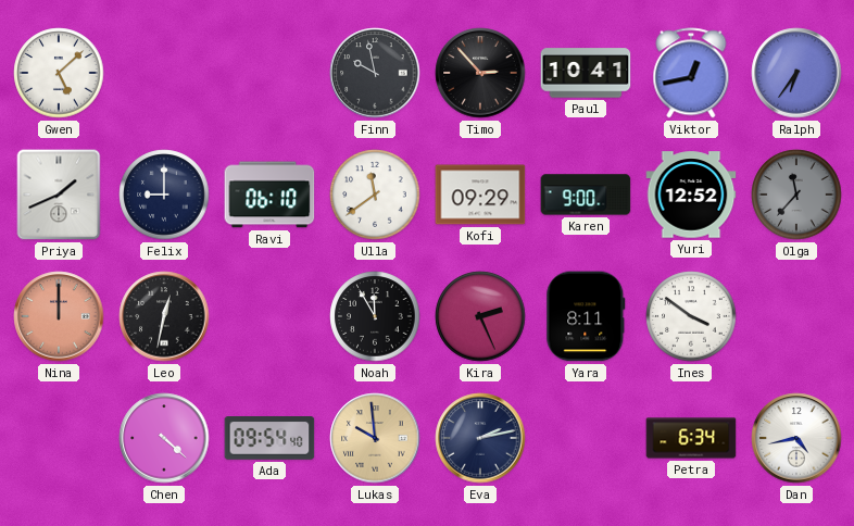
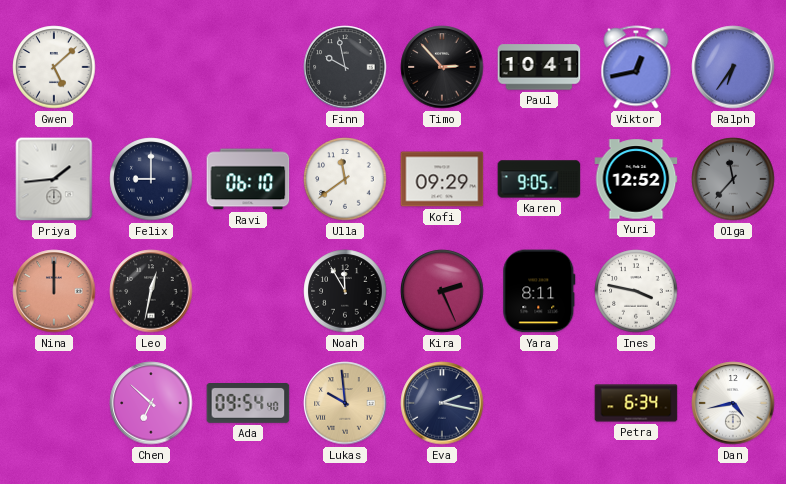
Priya: 1:41 -> 1:44
Karen: 9:00 -> 9:05
Ines: 3:51 -> 3:47
Chen: 4:22 -> 6:52
Eva: 2:13 -> 2:17
